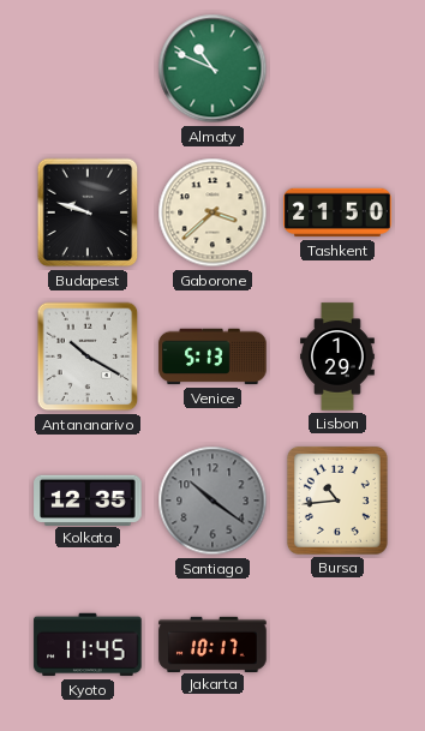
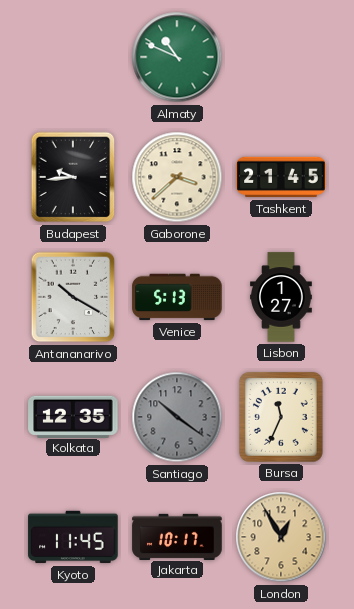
Budapest: 9:48 -> 9:44
Tashkent: 21:50 -> 21:45
Lisbon: 1:29 -> 1:27
Bursa: 10:44 -> 11:34
London: none -> 12:55
